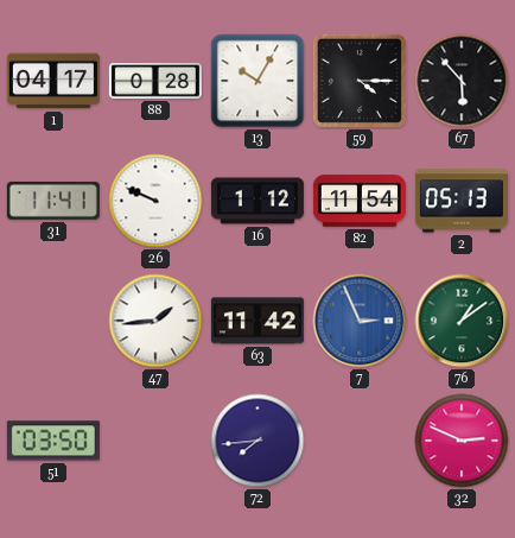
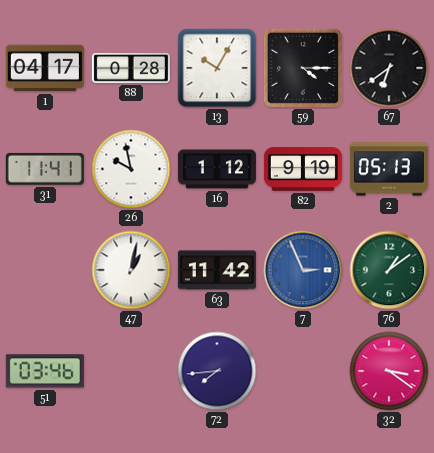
67: 5:53 -> 6:39
26: 9:49 -> 9:58
82: 11:54 -> 9:19
47: 1:44 -> 1:02
51: 03:50 -> 03:46
32: 2:49 -> 3:21
